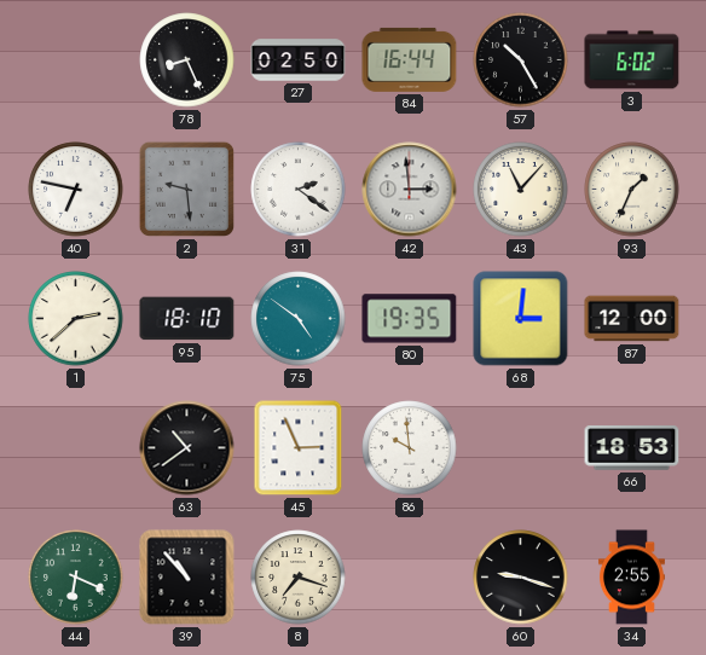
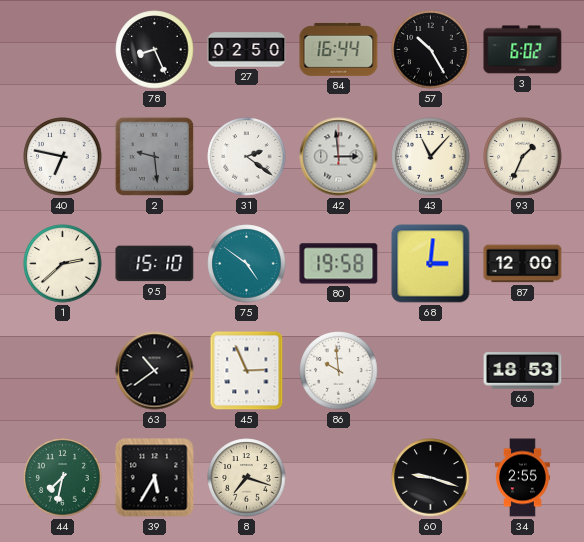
95: 18:10 -> 15:10
80: 19:35 -> 19:58
44: 6:19 -> 7:32
39: 10:53 -> 5:35
